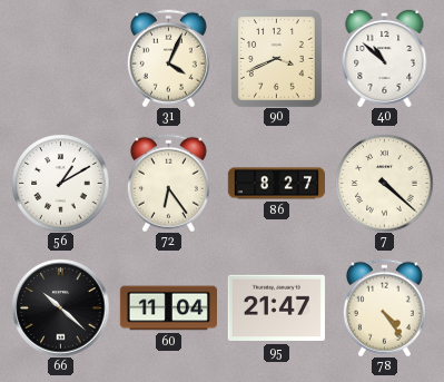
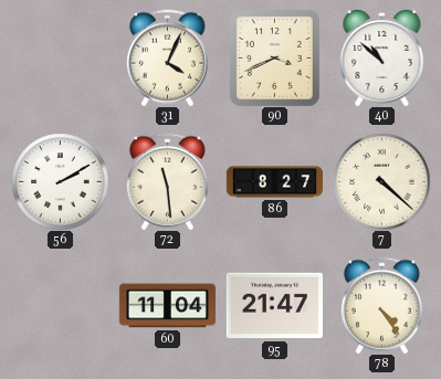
56: 1:10 -> 2:10
72: 6:24 -> 11:29
66: 10:22 -> none
